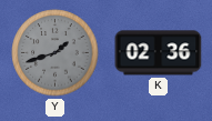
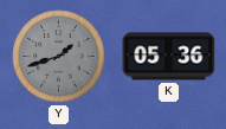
K: 02:36 -> 05:36
